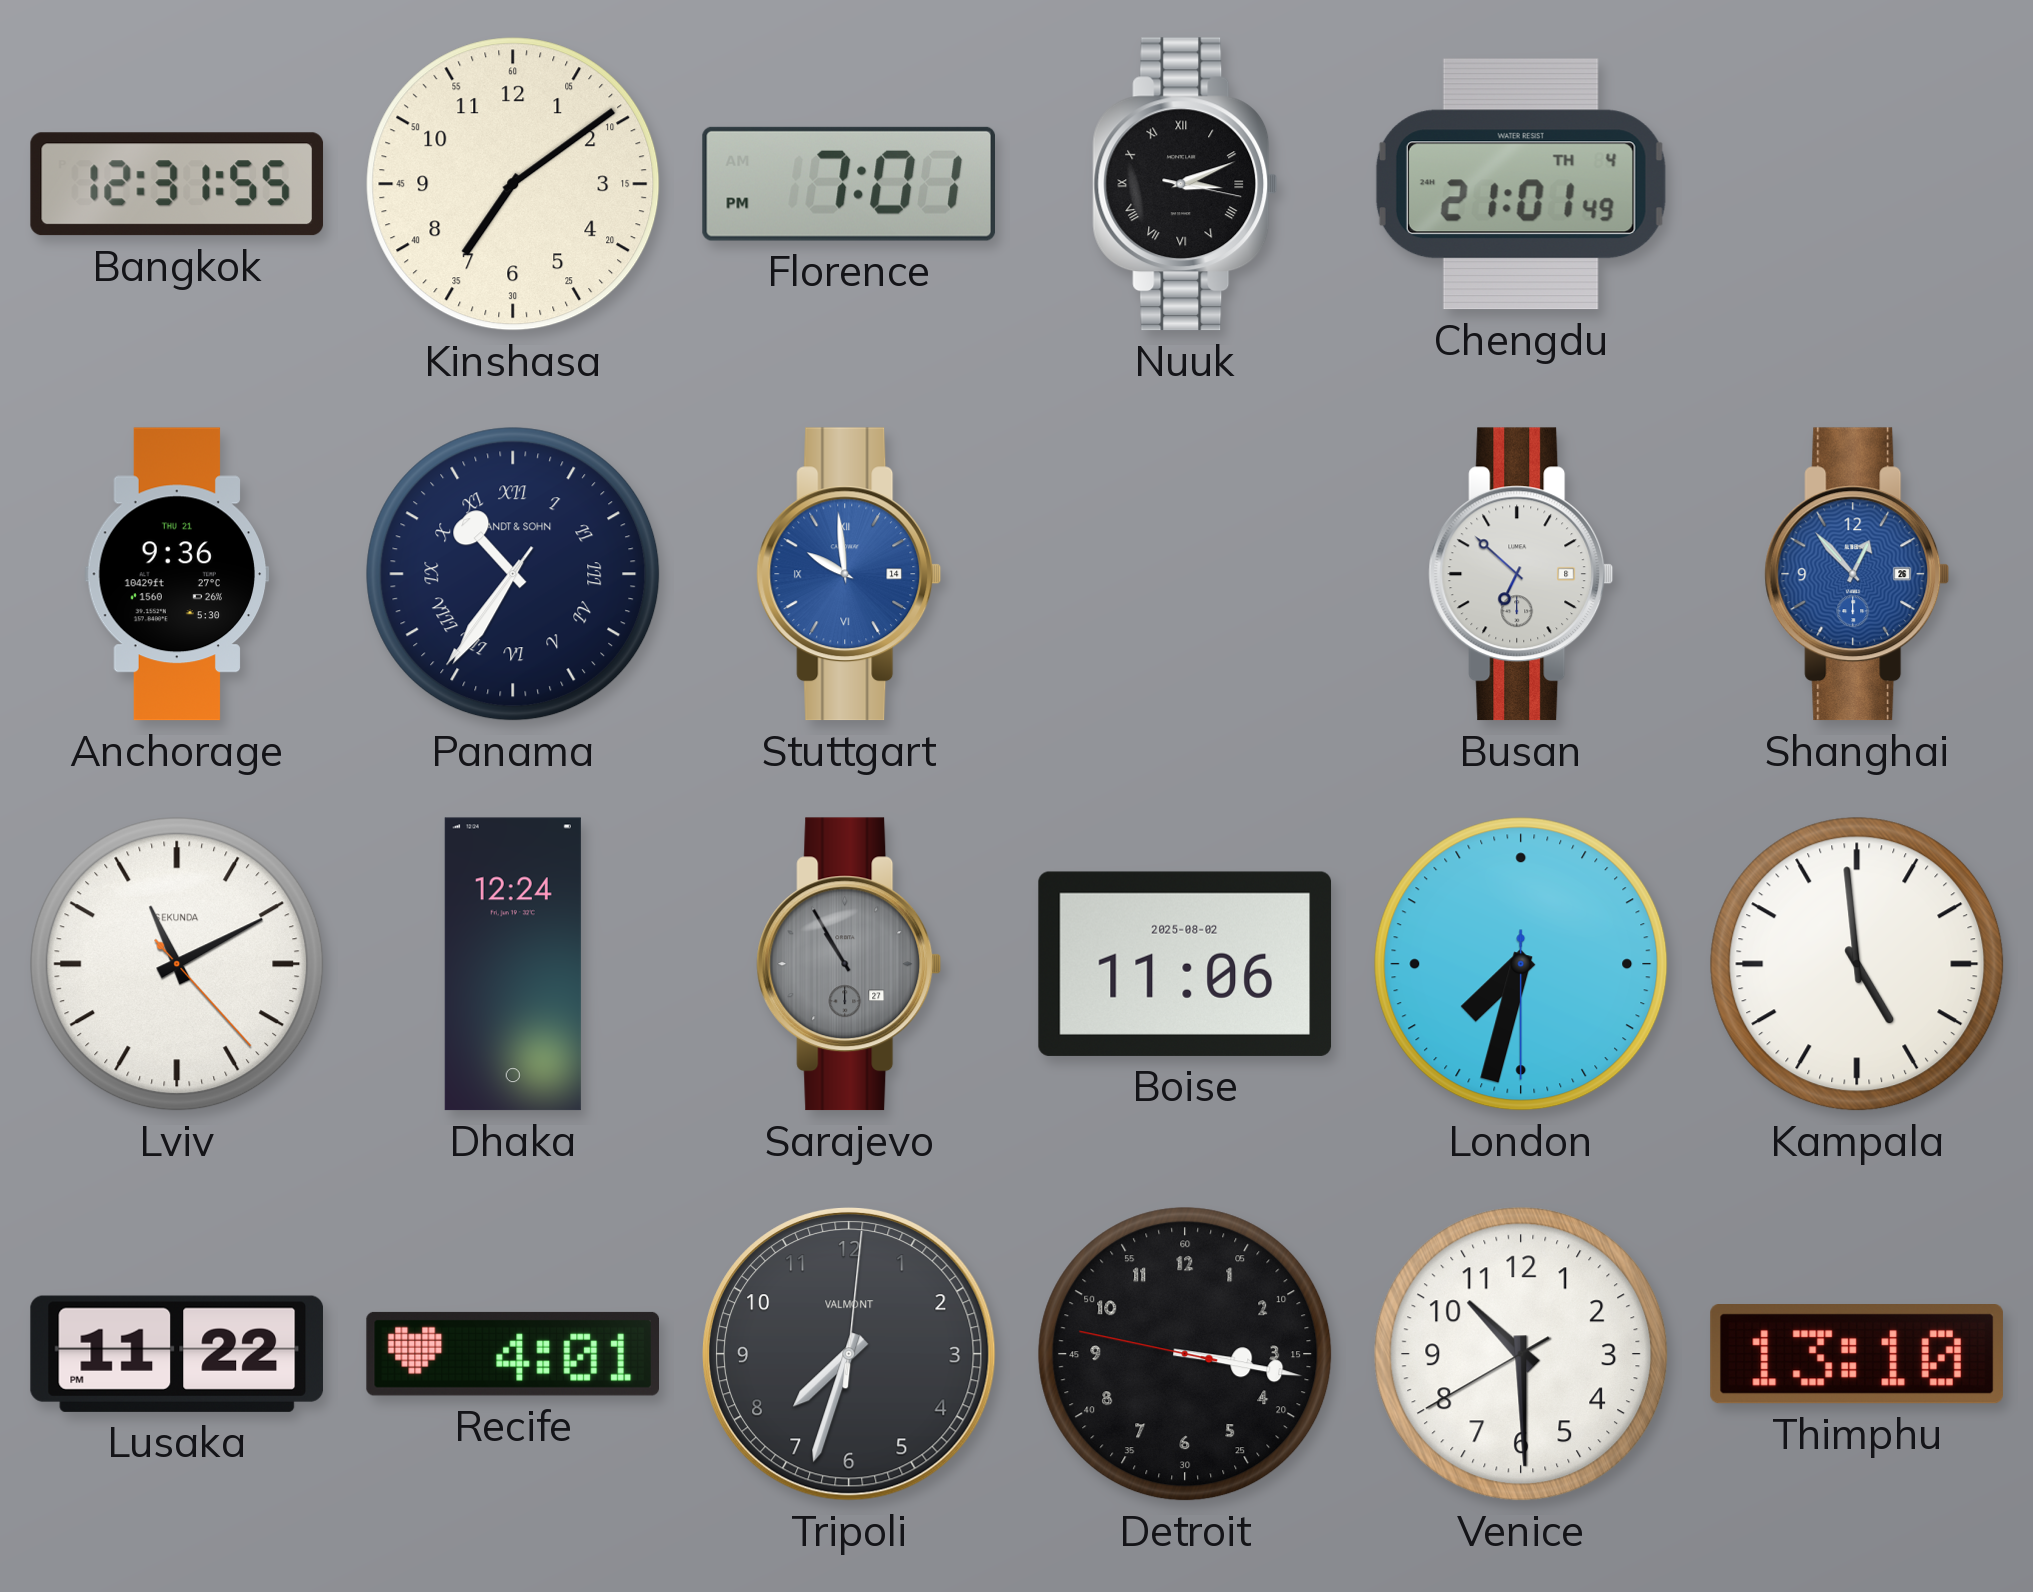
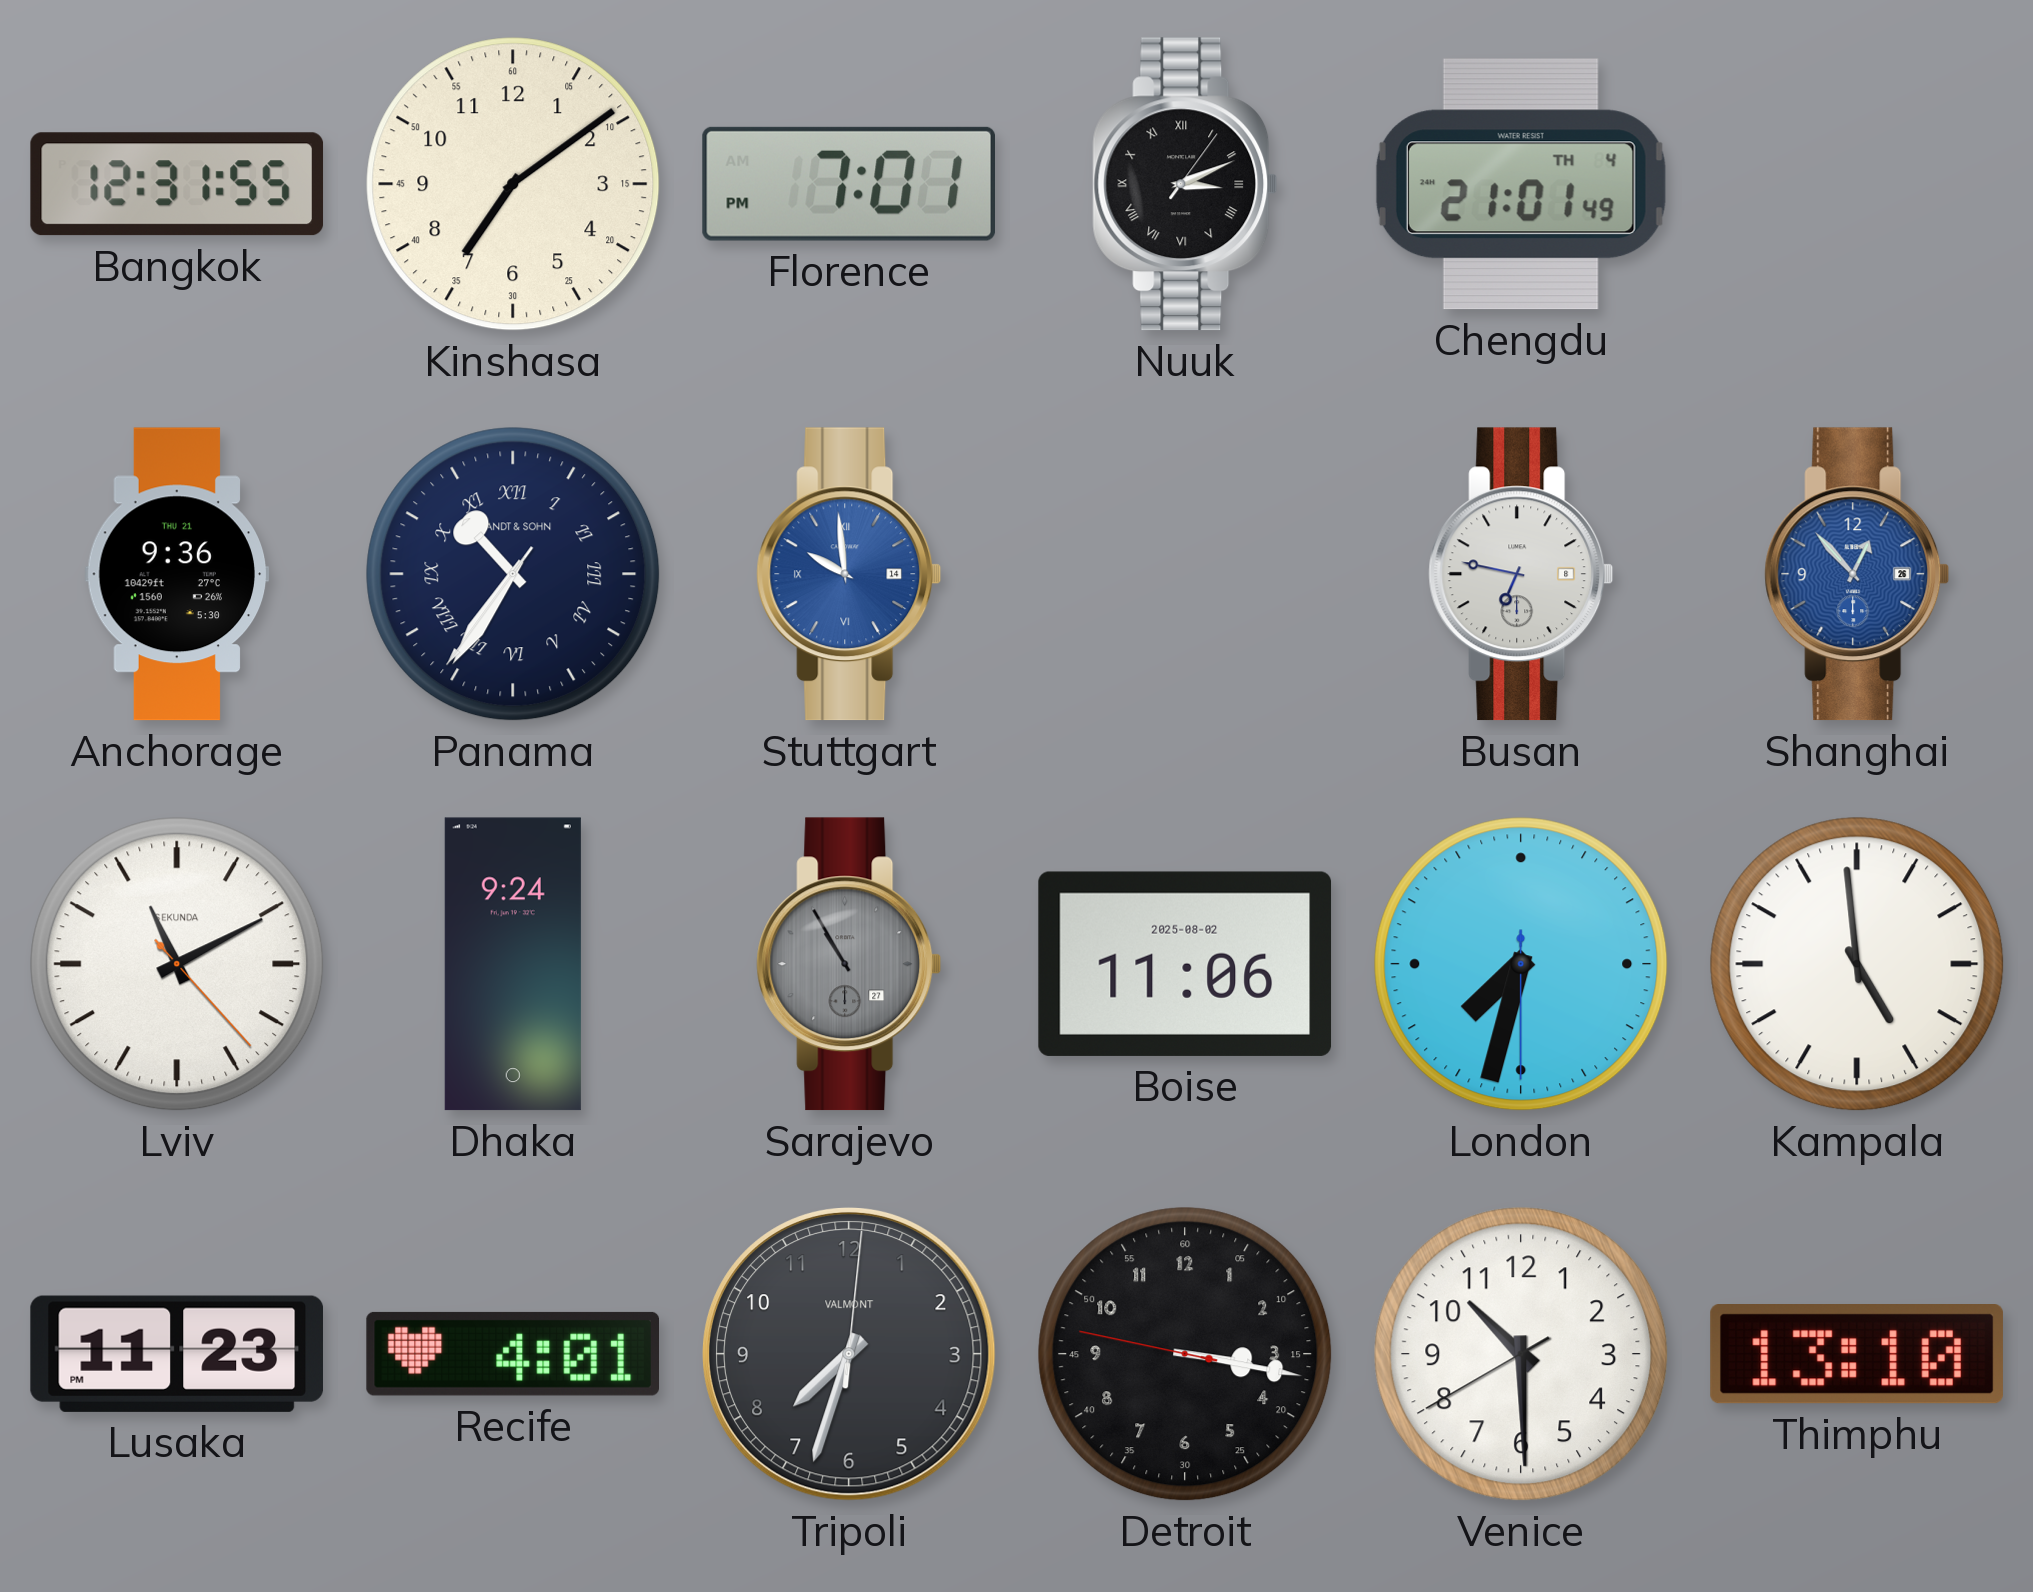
Nuuk: 3:11:17 -> 3:11:06
Busan: 6:52 -> 6:47
Dhaka: 12:24 -> 9:24
Lusaka: 11:22 -> 11:23
